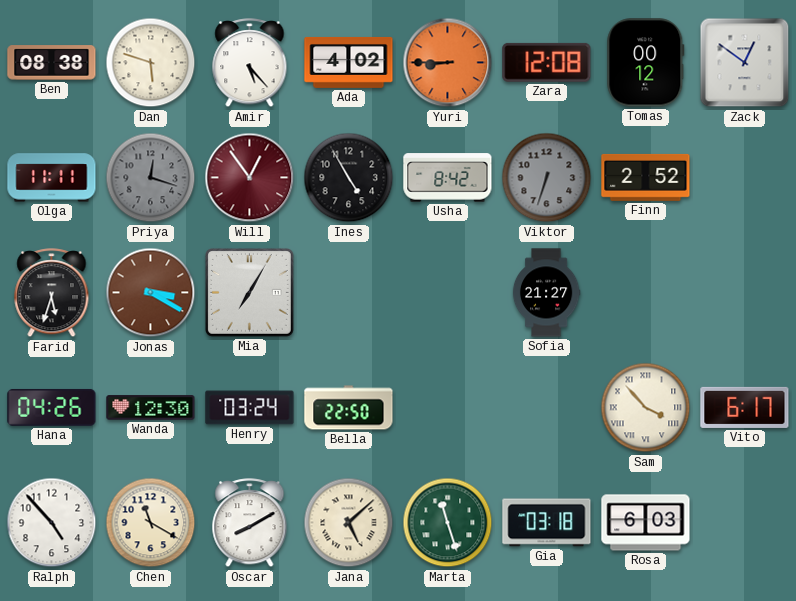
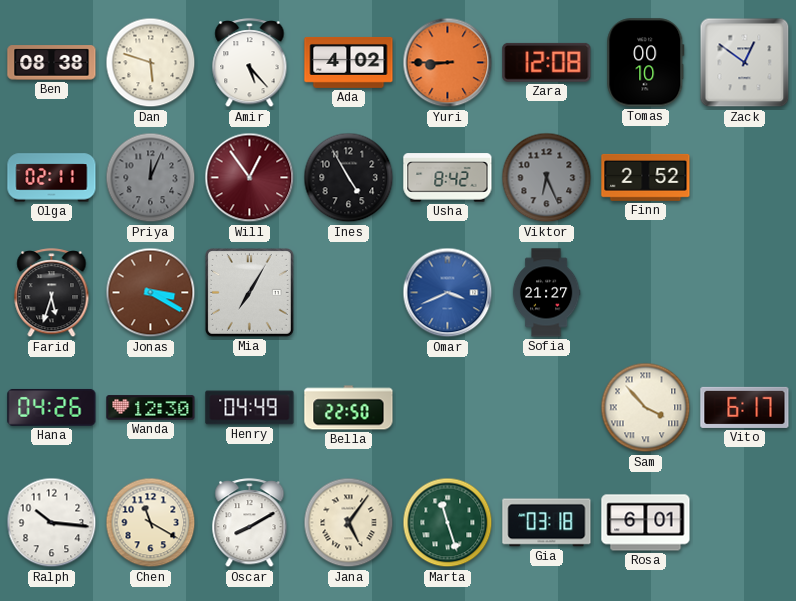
Tomas: 00:12 -> 00:10
Olga: 11:11 -> 02:11
Priya: 12:18 -> 12:04
Viktor: 6:33 -> 6:26
Omar: none -> 3:41
Henry: 03:24 -> 04:49
Ralph: 4:53 -> 10:16
Jana: 5:08 -> 5:06
Rosa: 6:03 -> 6:01
